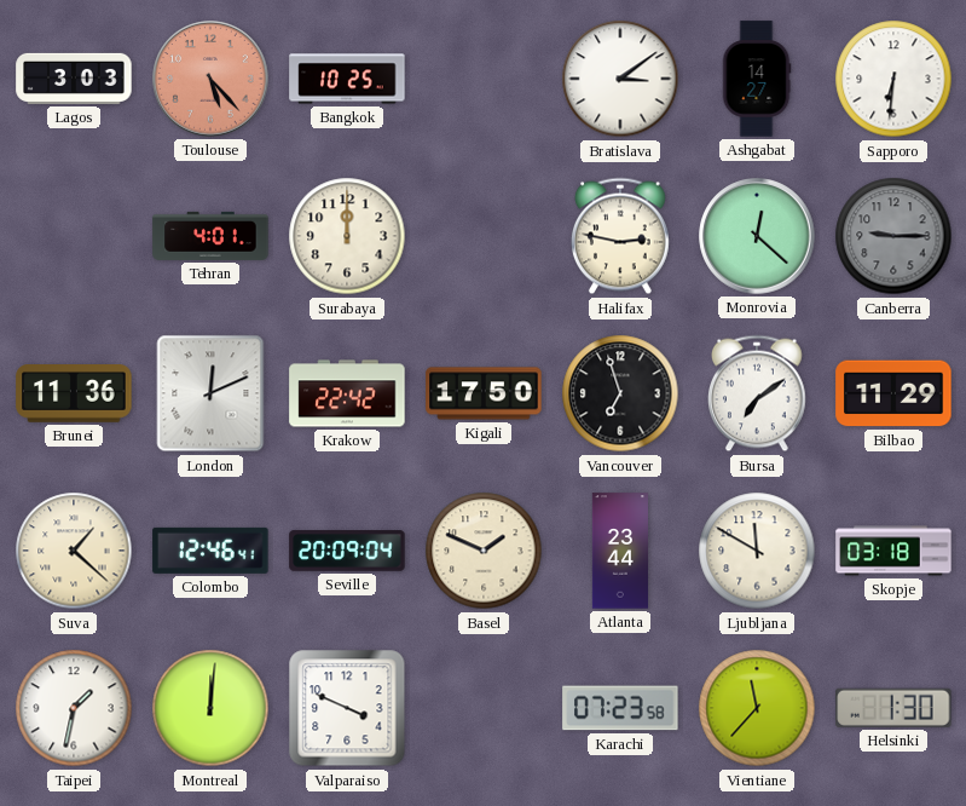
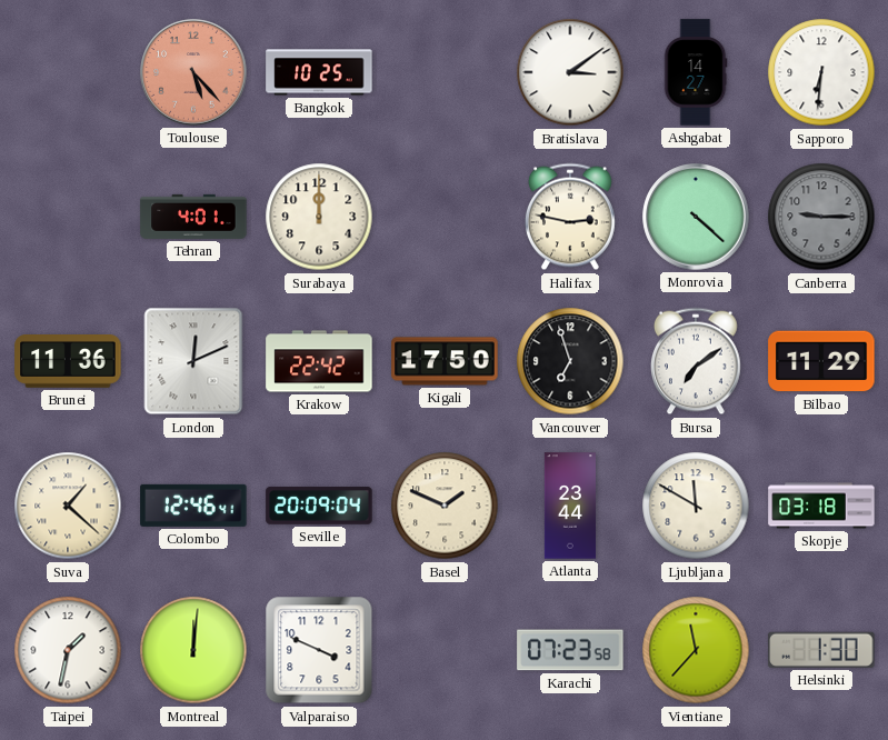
Lagos: 3:03 -> none
Monrovia: 12:22 -> 4:22
